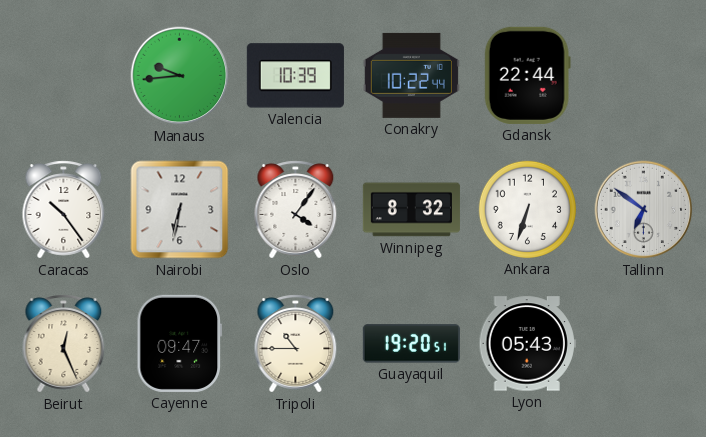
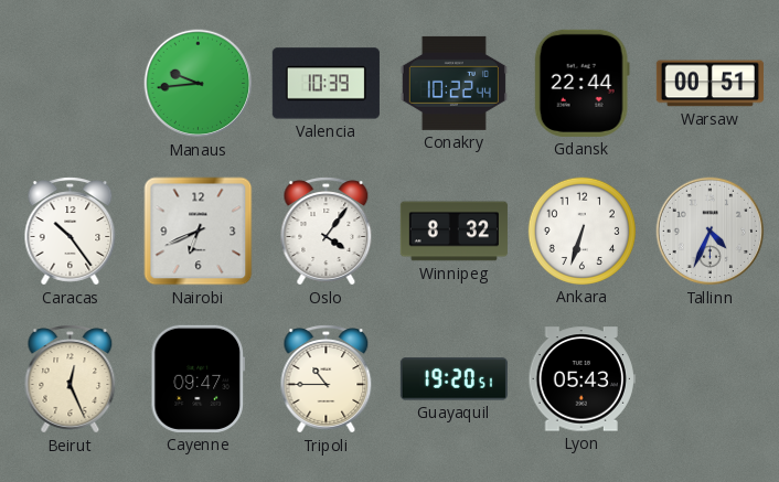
Warsaw: none -> 00:51
Nairobi: 6:32 -> 6:41
Tallinn: 6:51 -> 4:34
